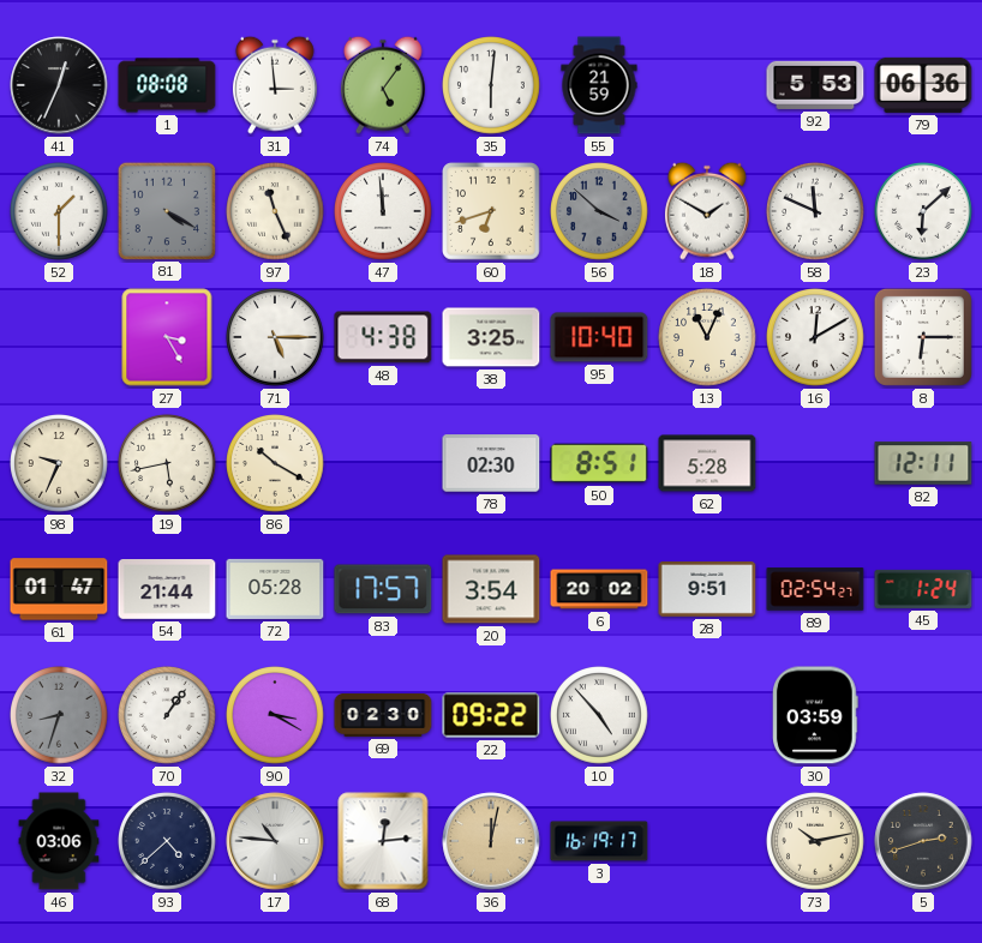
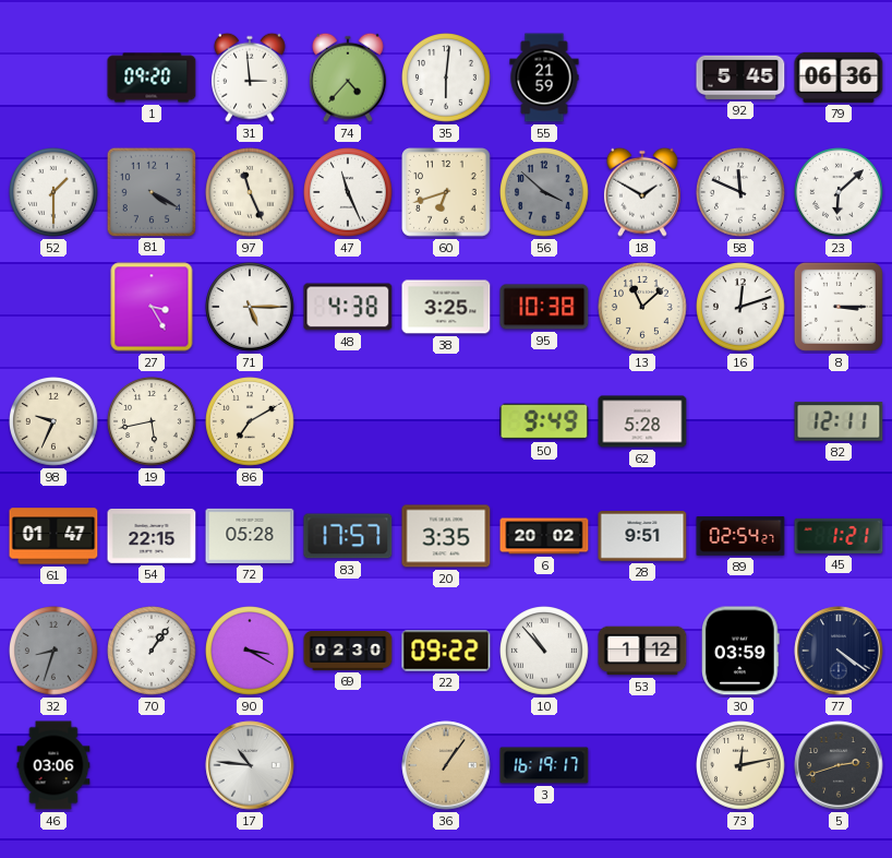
41: 12:34 -> none
1: 08:08 -> 09:20
74: 5:06 -> 4:37
92: 5:53 -> 5:45
47: 11:59 -> 11:26
95: 10:40 -> 10:38
13: 11:04 -> 11:08
16: 12:10 -> 12:12
8: 6:15 -> 3:15
86: 10:20 -> 7:10
78: 02:30 -> none
50: 8:51 -> 9:49
54: 21:44 -> 22:15
20: 3:54 -> 3:35
45: 1:24 -> 1:21
10: 4:53 -> 10:53
53: none -> 1:12
77: none -> 4:21
93: 4:38 -> none
68: 12:14 -> none
36: 12:02 -> 1:06
73: 10:13 -> 12:13
